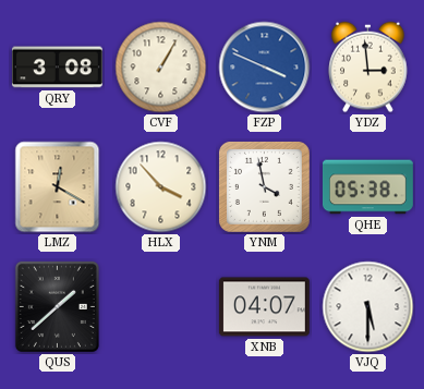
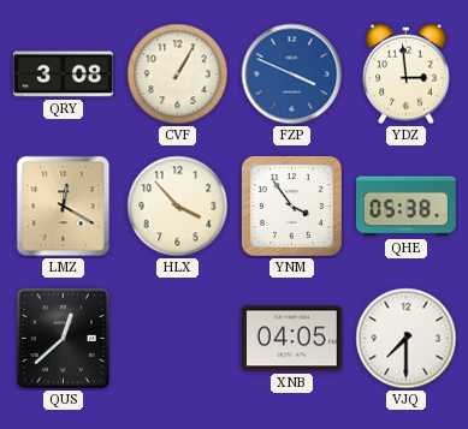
YNM: 3:58 -> 3:54
QUS: 1:38 -> 12:38
XNB: 04:07 -> 04:05
VJQ: 5:30 -> 7:30
